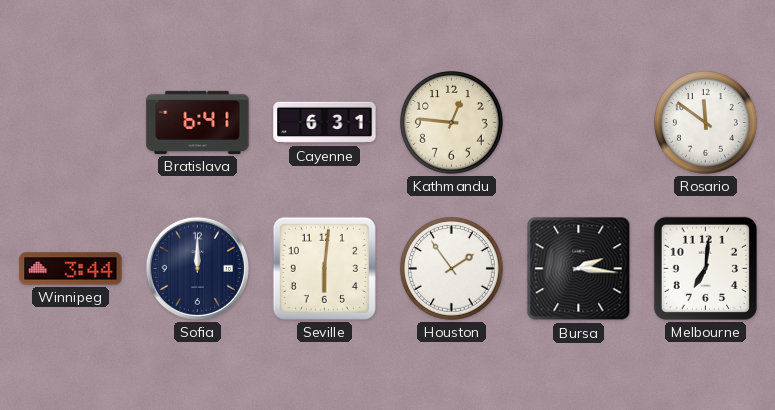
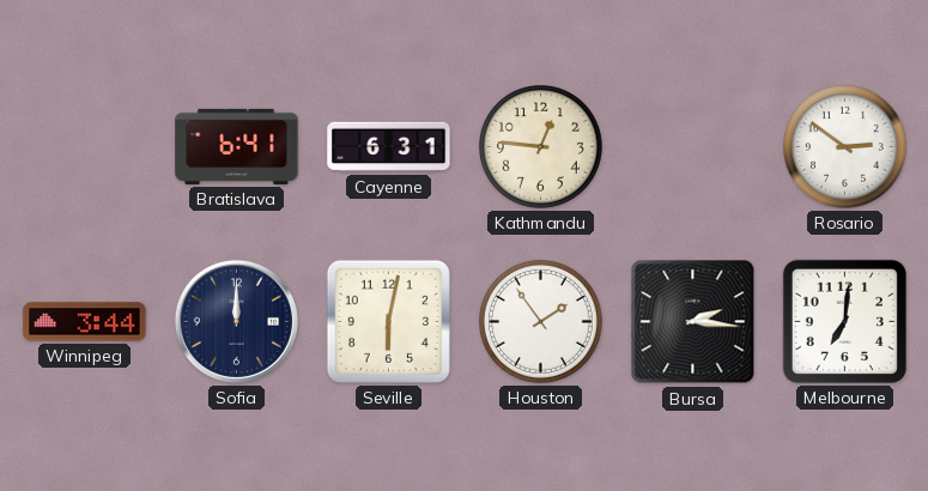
Rosario: 11:51 -> 2:51
Seville: 6:01 -> 6:02
